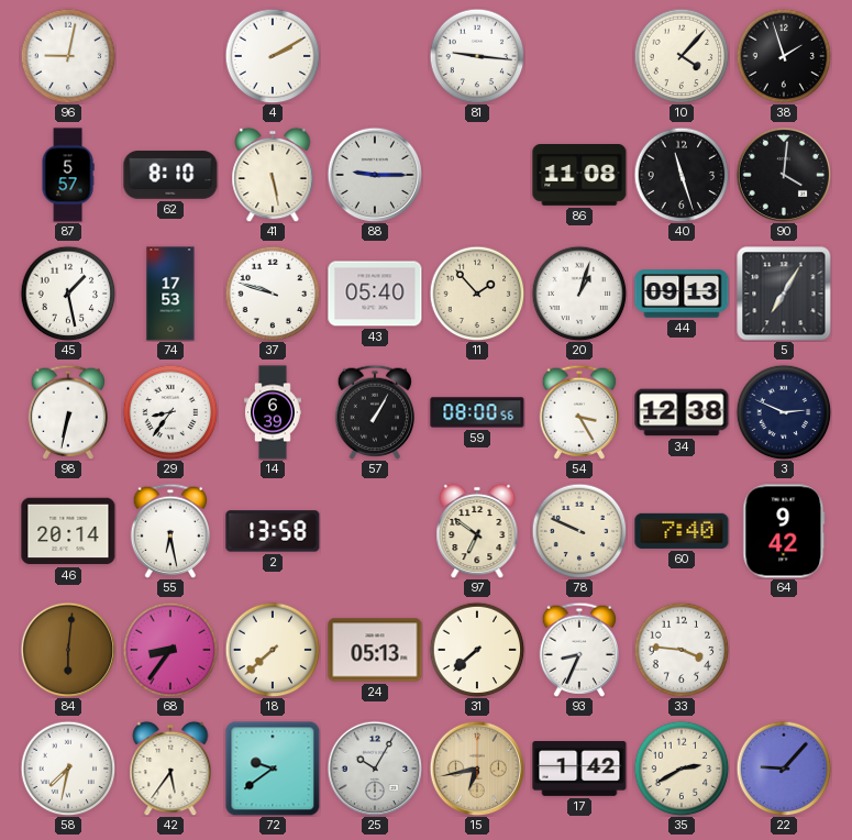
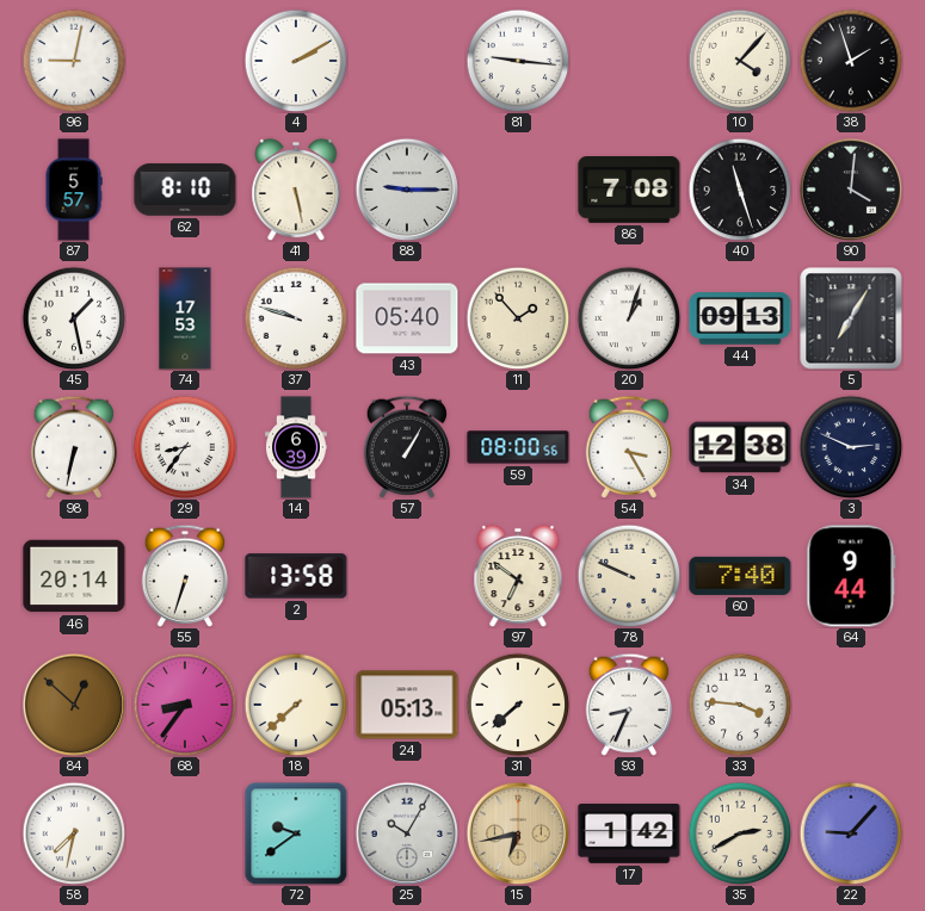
86: 11:08 -> 7:08
55: 6:28 -> 6:33
64: 9:42 -> 9:44
84: 6:01 -> 12:52
42: 5:36 -> none
